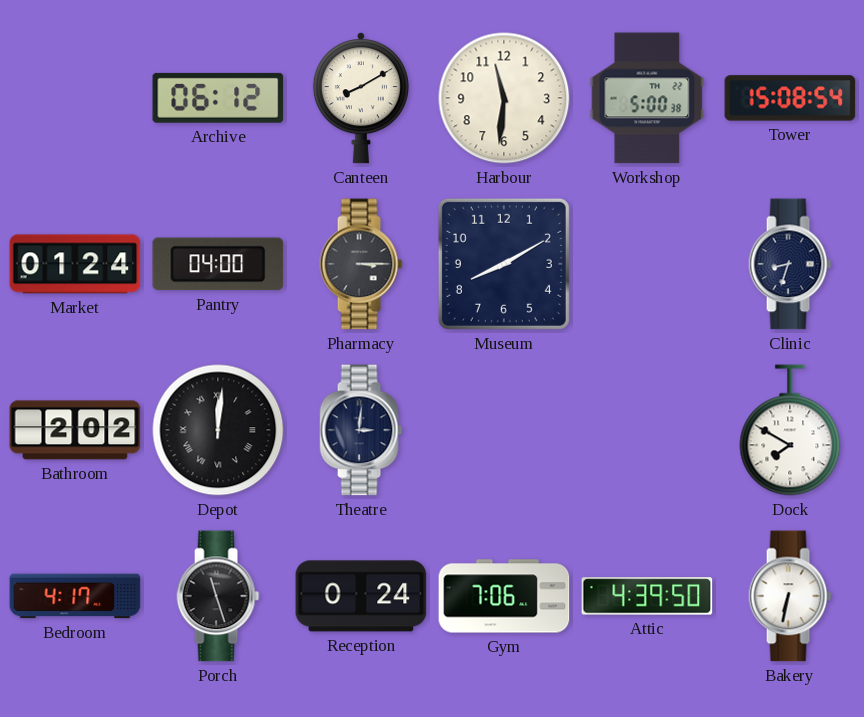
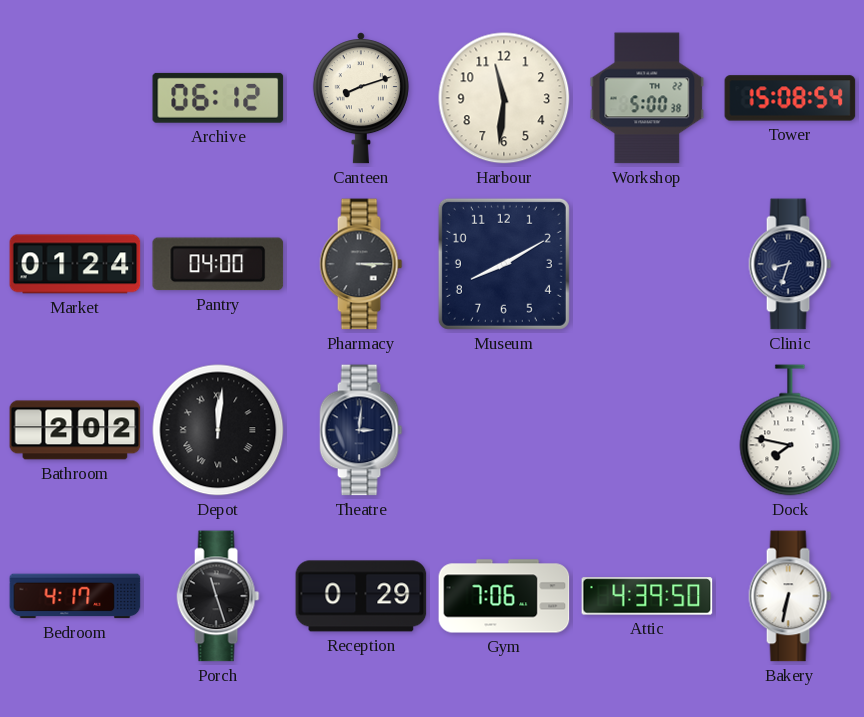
Canteen: 8:10 -> 8:12
Dock: 7:50 -> 7:47
Reception: 0:24 -> 0:29
